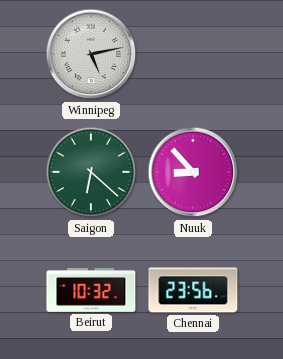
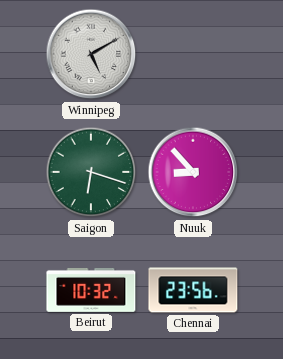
Winnipeg: 5:13 -> 5:10
Saigon: 6:22 -> 6:18
